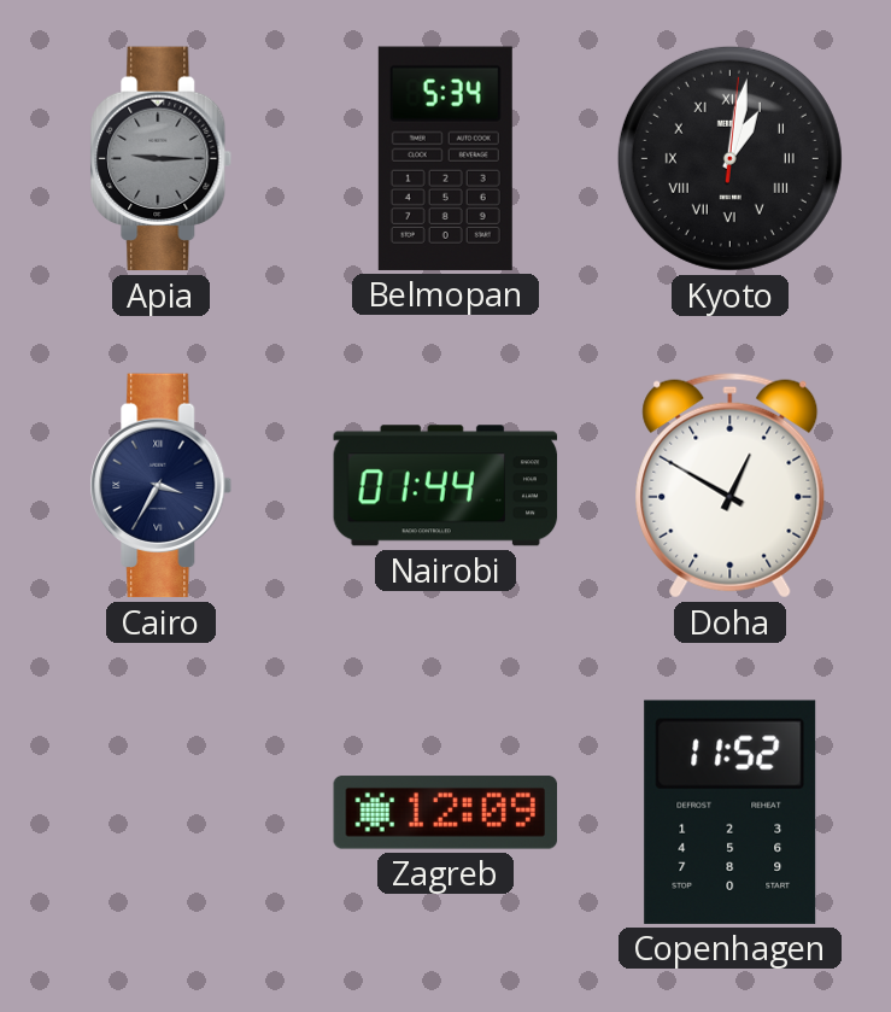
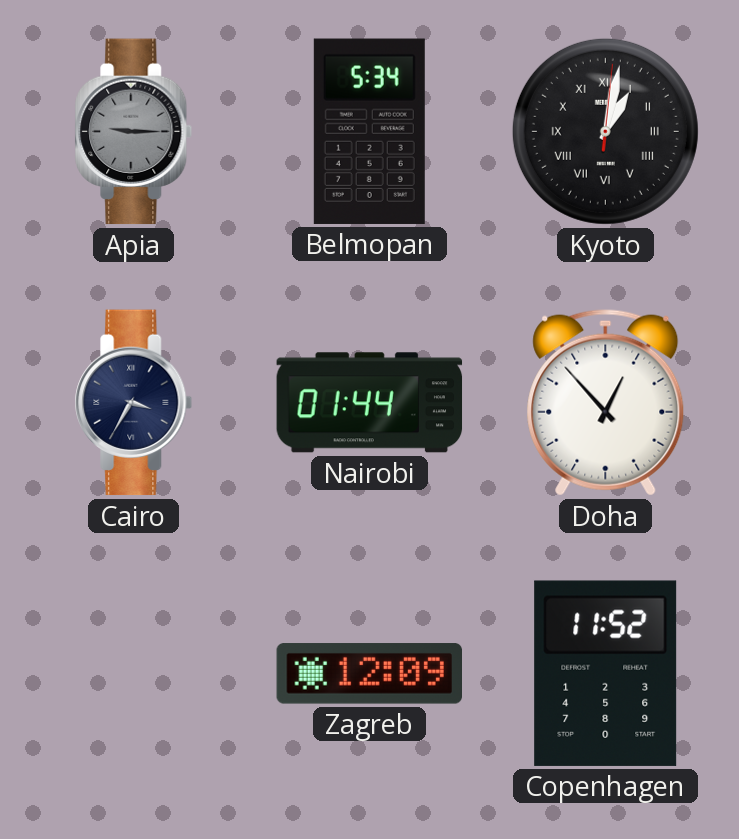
Doha: 12:50 -> 12:53
